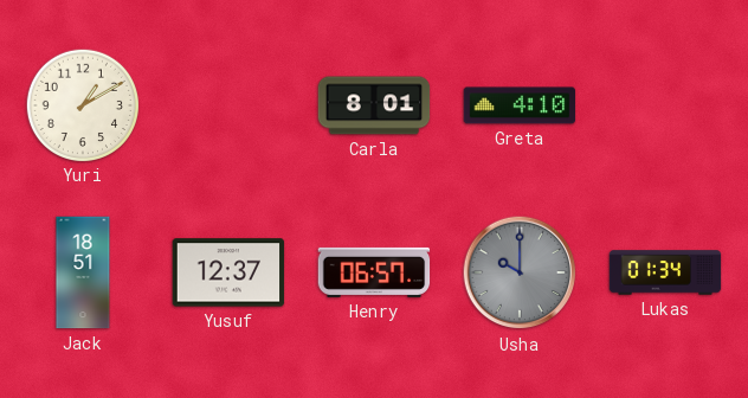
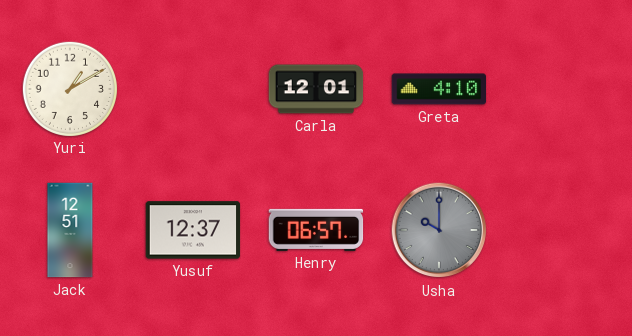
Carla: 8:01 -> 12:01
Jack: 18:51 -> 12:51
Lukas: 01:34 -> none
